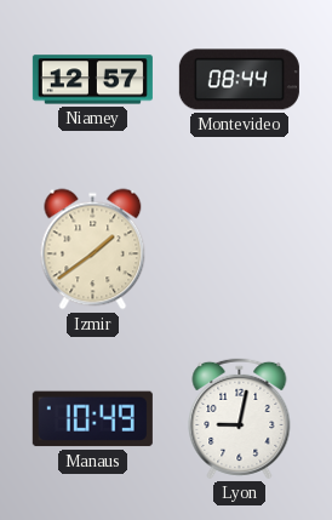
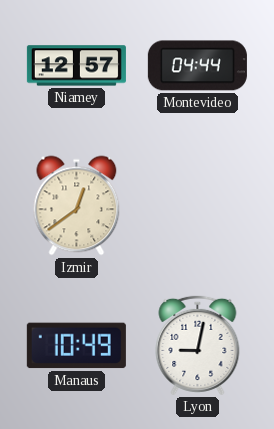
Montevideo: 08:44 -> 04:44
Izmir: 1:39 -> 12:39
